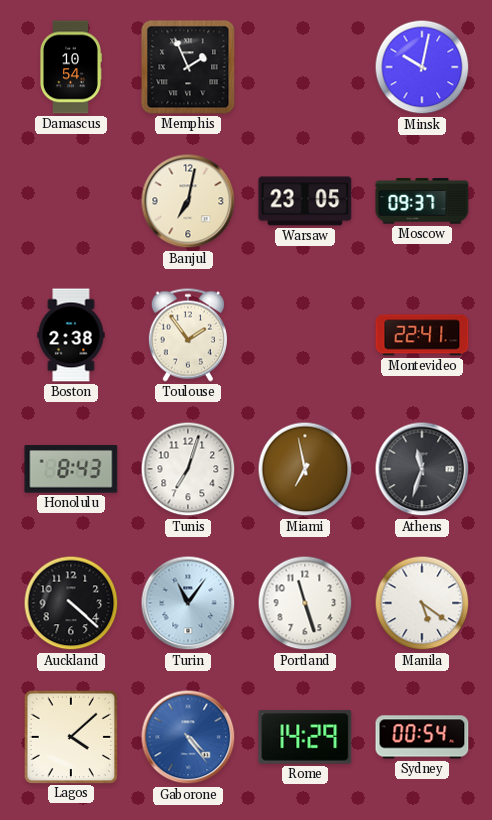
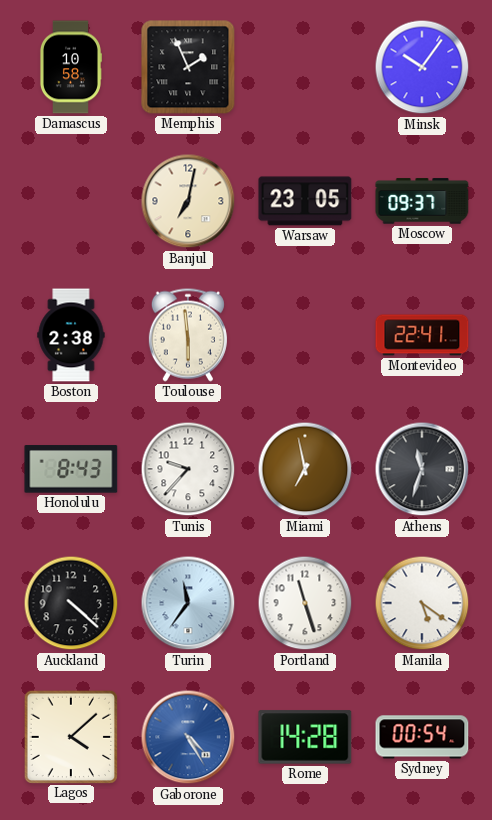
Damascus: 10:54 -> 10:58
Minsk: 10:02 -> 10:06
Toulouse: 1:54 -> 5:59
Tunis: 7:03 -> 9:37
Turin: 11:06 -> 11:36
Gaborone: 4:24 -> 4:25
Rome: 14:29 -> 14:28
